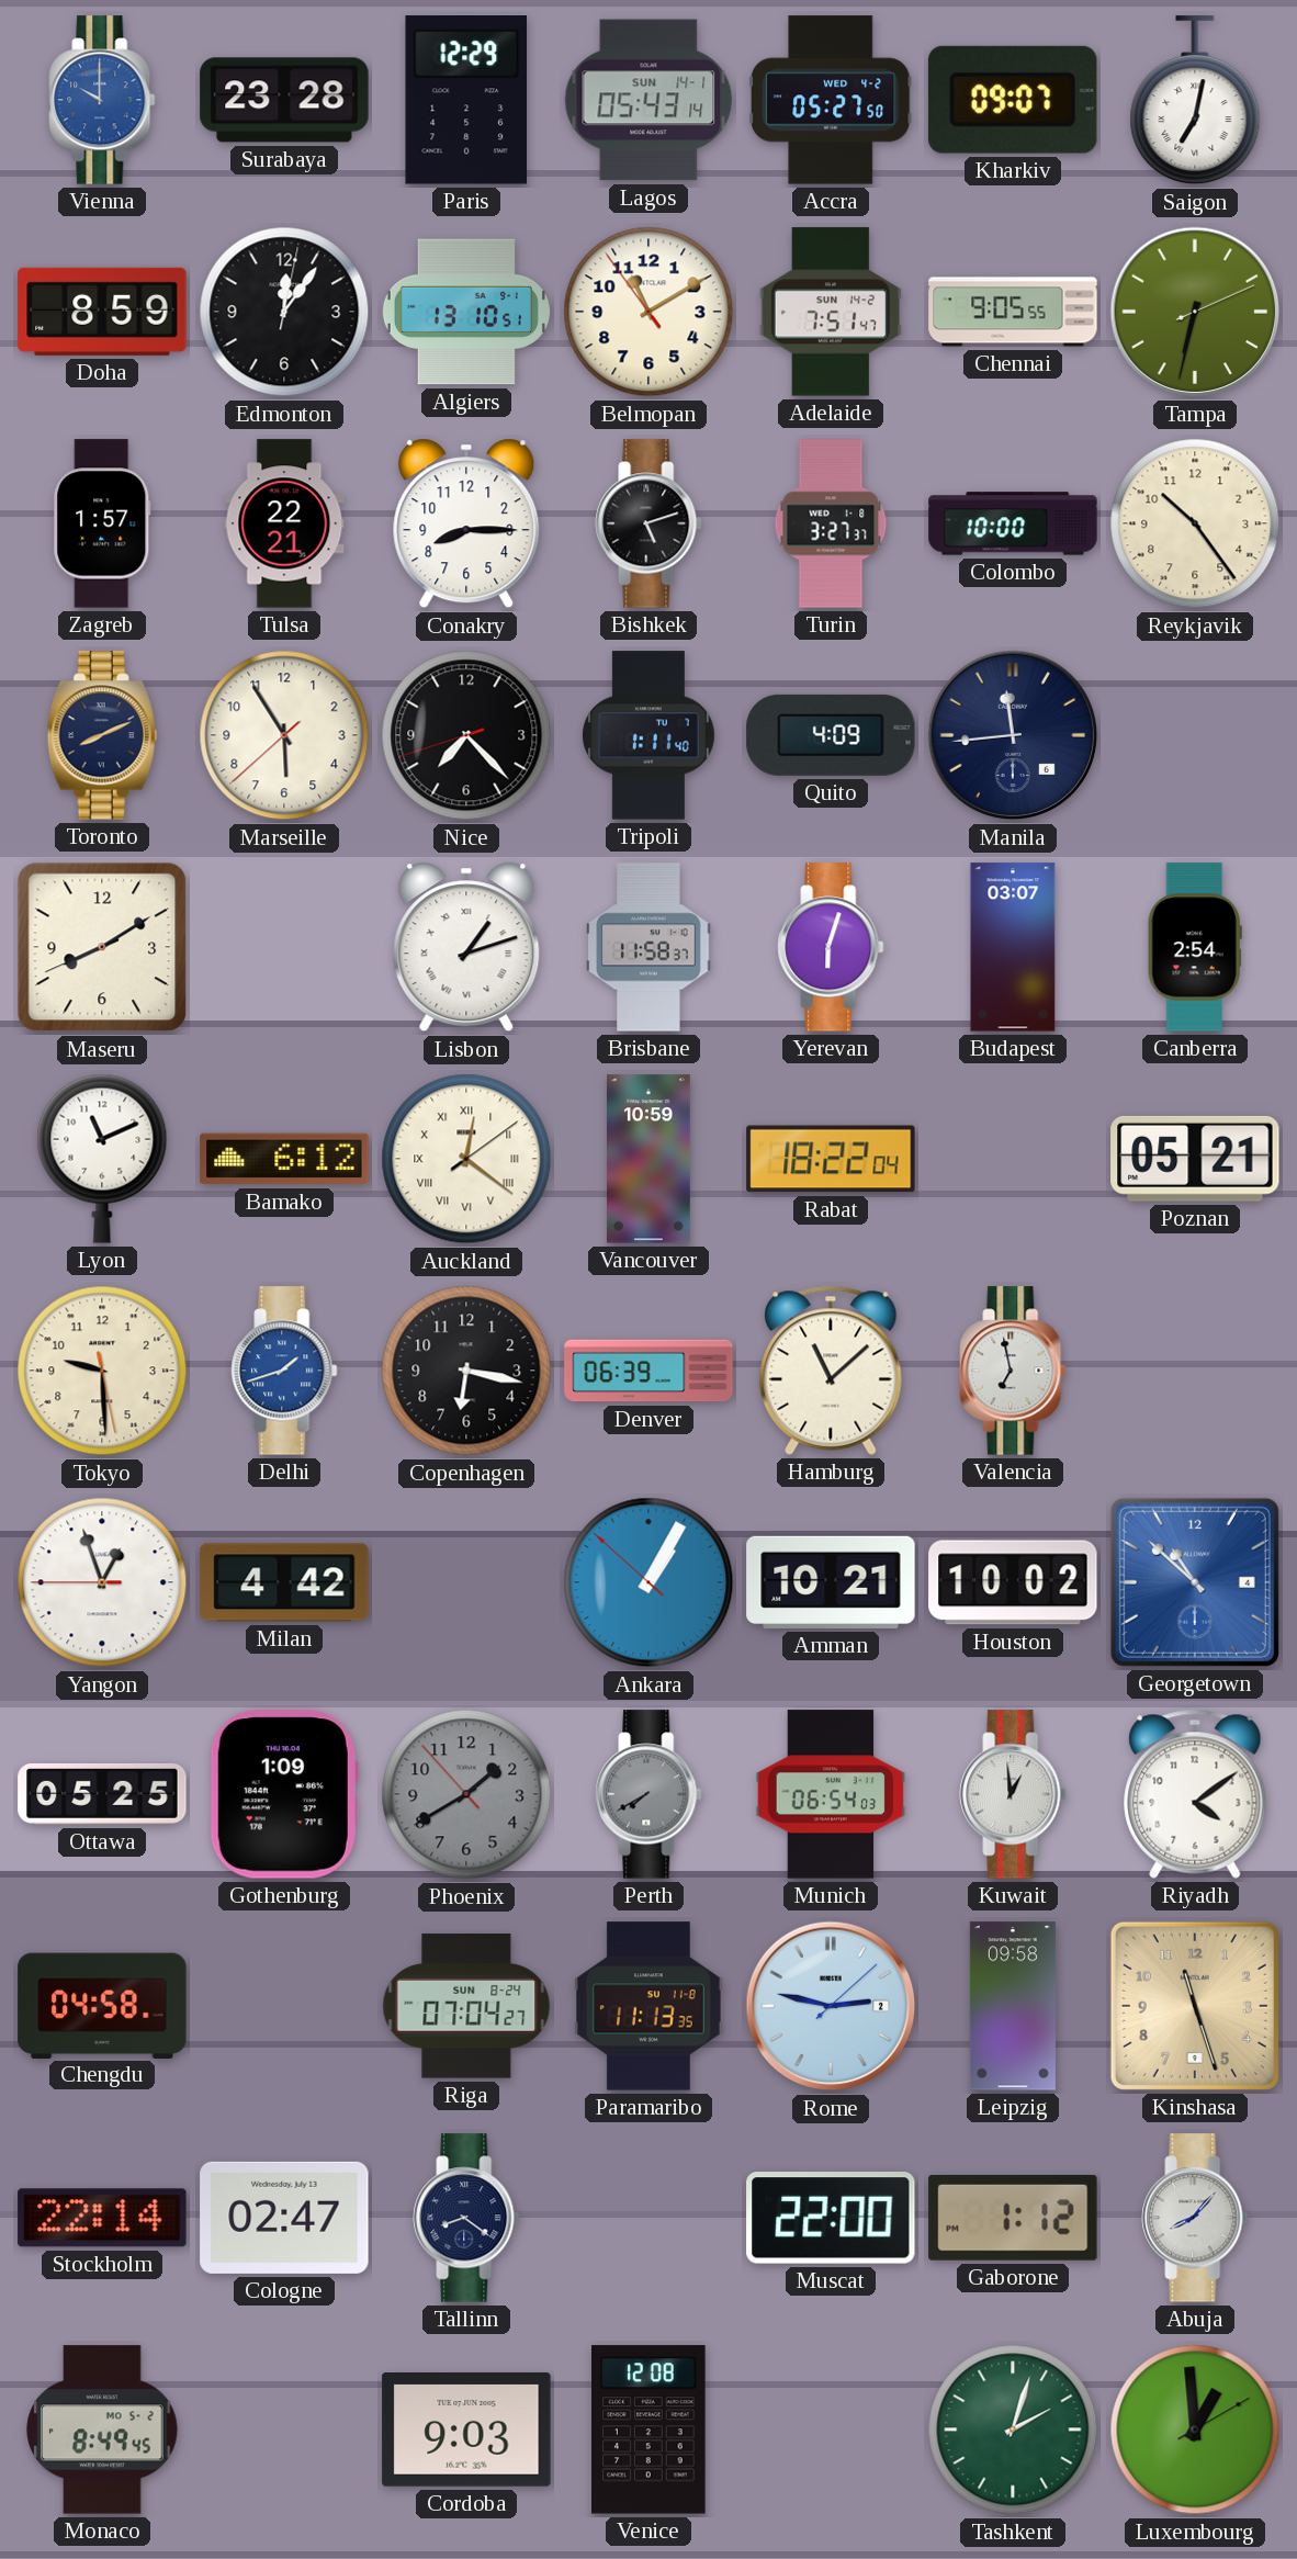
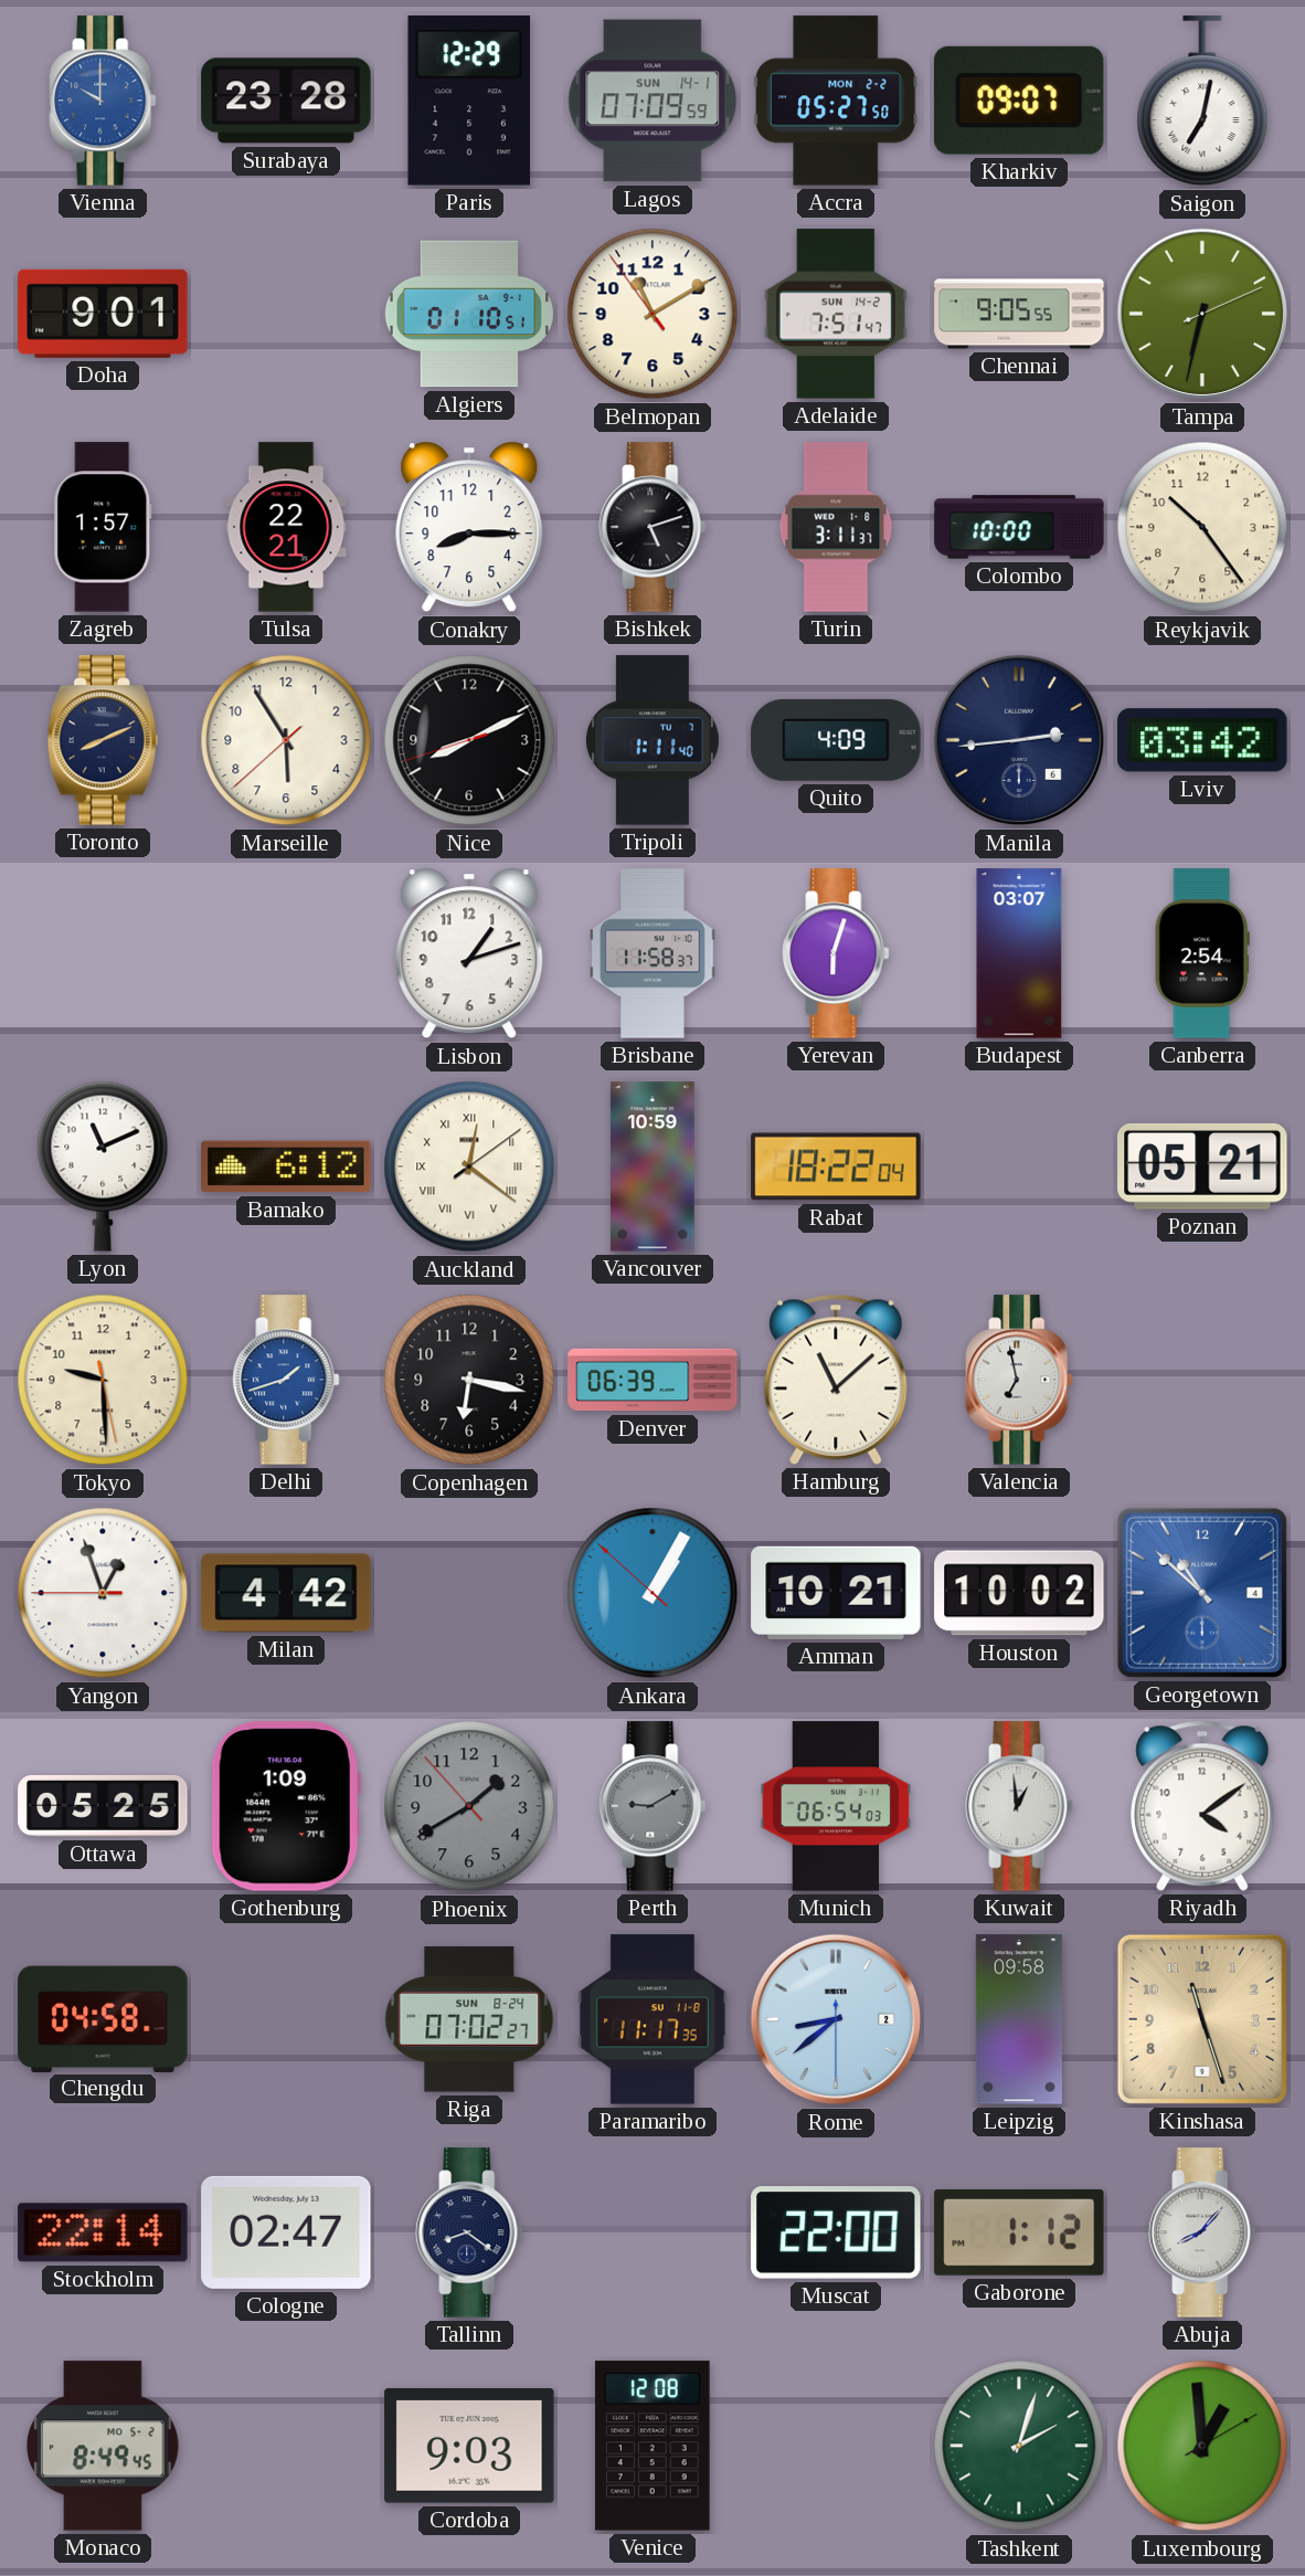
Lagos: 05:43 -> 07:09
Accra date: WED 4-2 -> MON 2-2
Doha: 8:59 -> 9:01
Edmonton: 12:06 -> none
Algiers: 13:10 -> 01:10
Turin: 3:27 -> 3:11
Nice: 7:22 -> 8:10
Manila: 11:44 -> 2:44
Lviv: none -> 03:42
Maseru: 8:09 -> none
Lisbon numerals: Roman -> Arabic
Perth: 7:40 -> 9:10
Riga: 07:04 -> 07:02
Paramaribo: 11:13 -> 11:17
Rome: 2:47 -> 8:38
